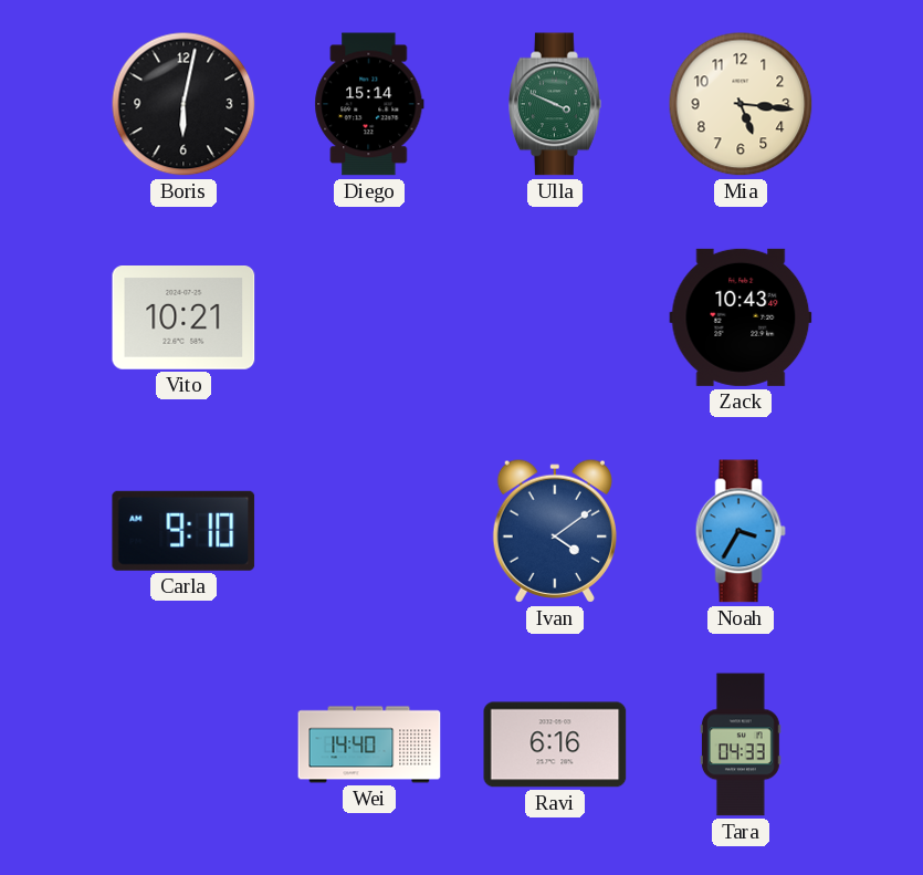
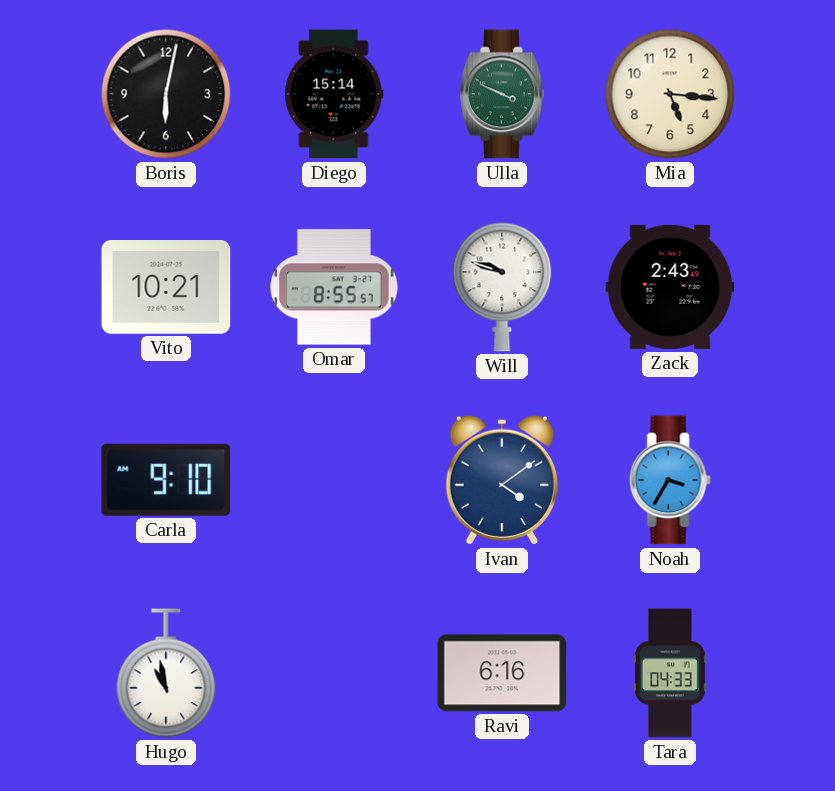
Omar: none -> 8:55
Will: none -> 9:48
Zack: 10:43 -> 2:43
Hugo: none -> 10:58
Wei: 14:40 -> none
